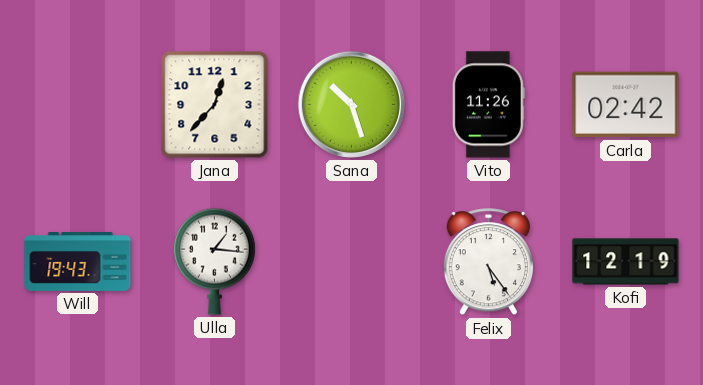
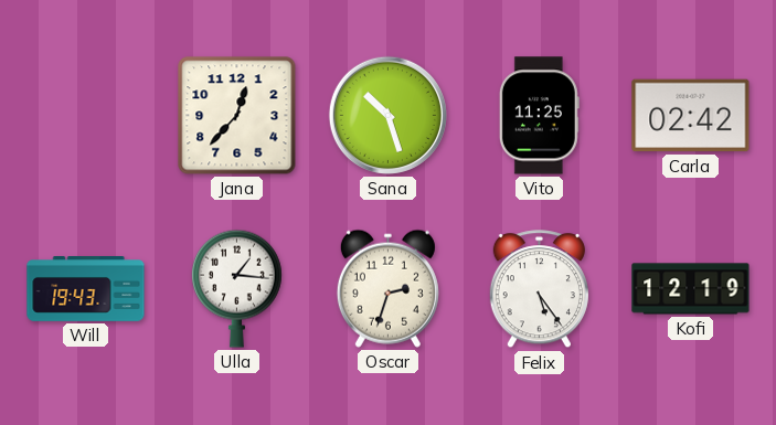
Vito: 11:26 -> 11:25
Oscar: none -> 2:33
